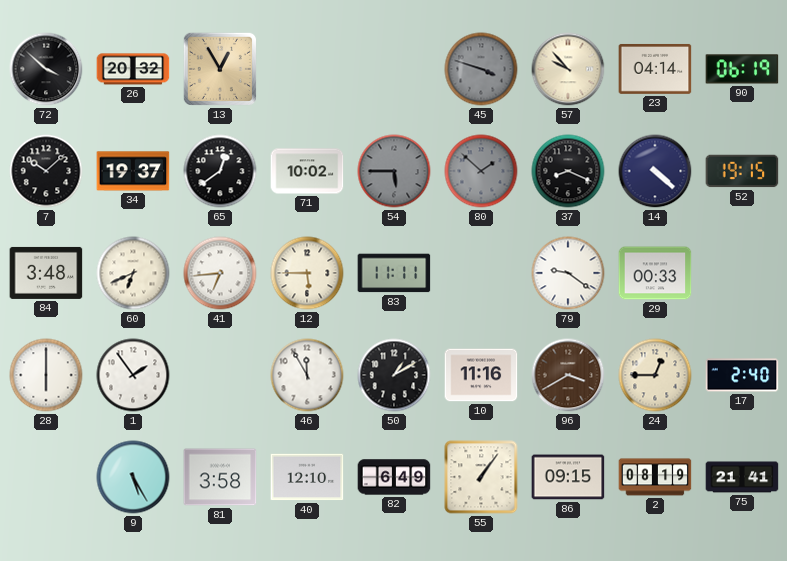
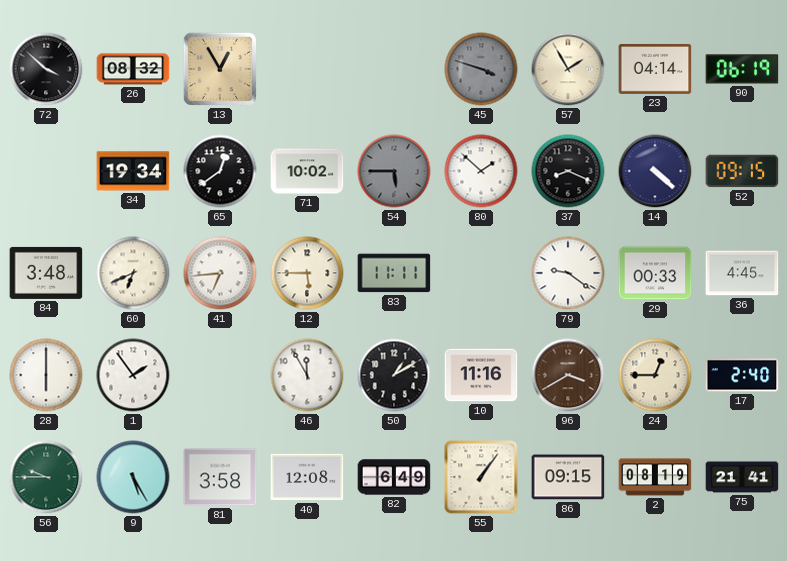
26: 20:32 -> 08:32
57: 9:53 -> 1:55
7: 10:08 -> none
34: 19:37 -> 19:34
80 dial: grey -> white
52: 19:15 -> 09:15
36: none -> 4:45
56: none -> 9:45
40: 12:10 -> 12:08
